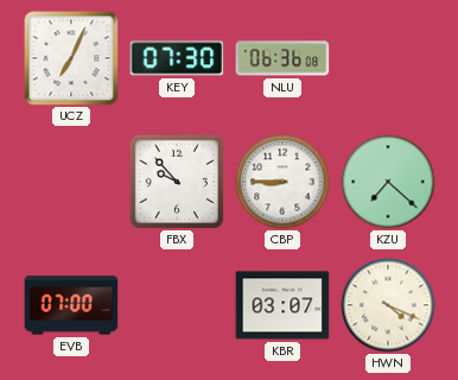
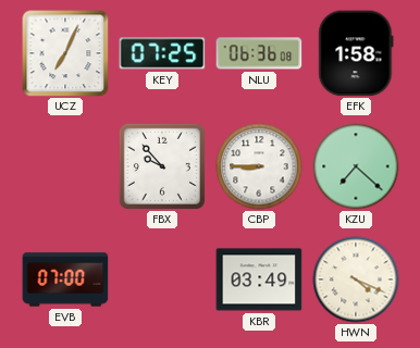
KEY: 07:30 -> 07:25
EFK: none -> 1:58
KBR: 03:07 -> 03:49
